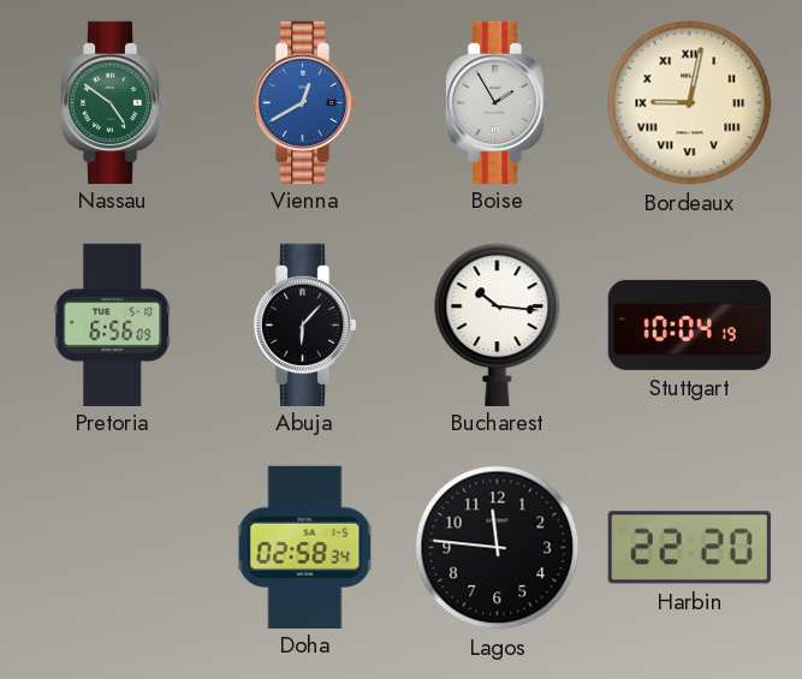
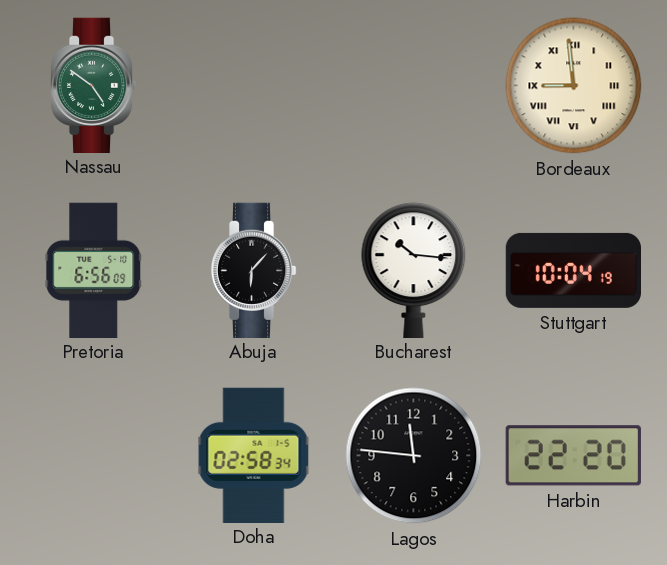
Vienna: 12:40 -> none
Boise: 1:55 -> none
Bordeaux: 9:02 -> 8:59
